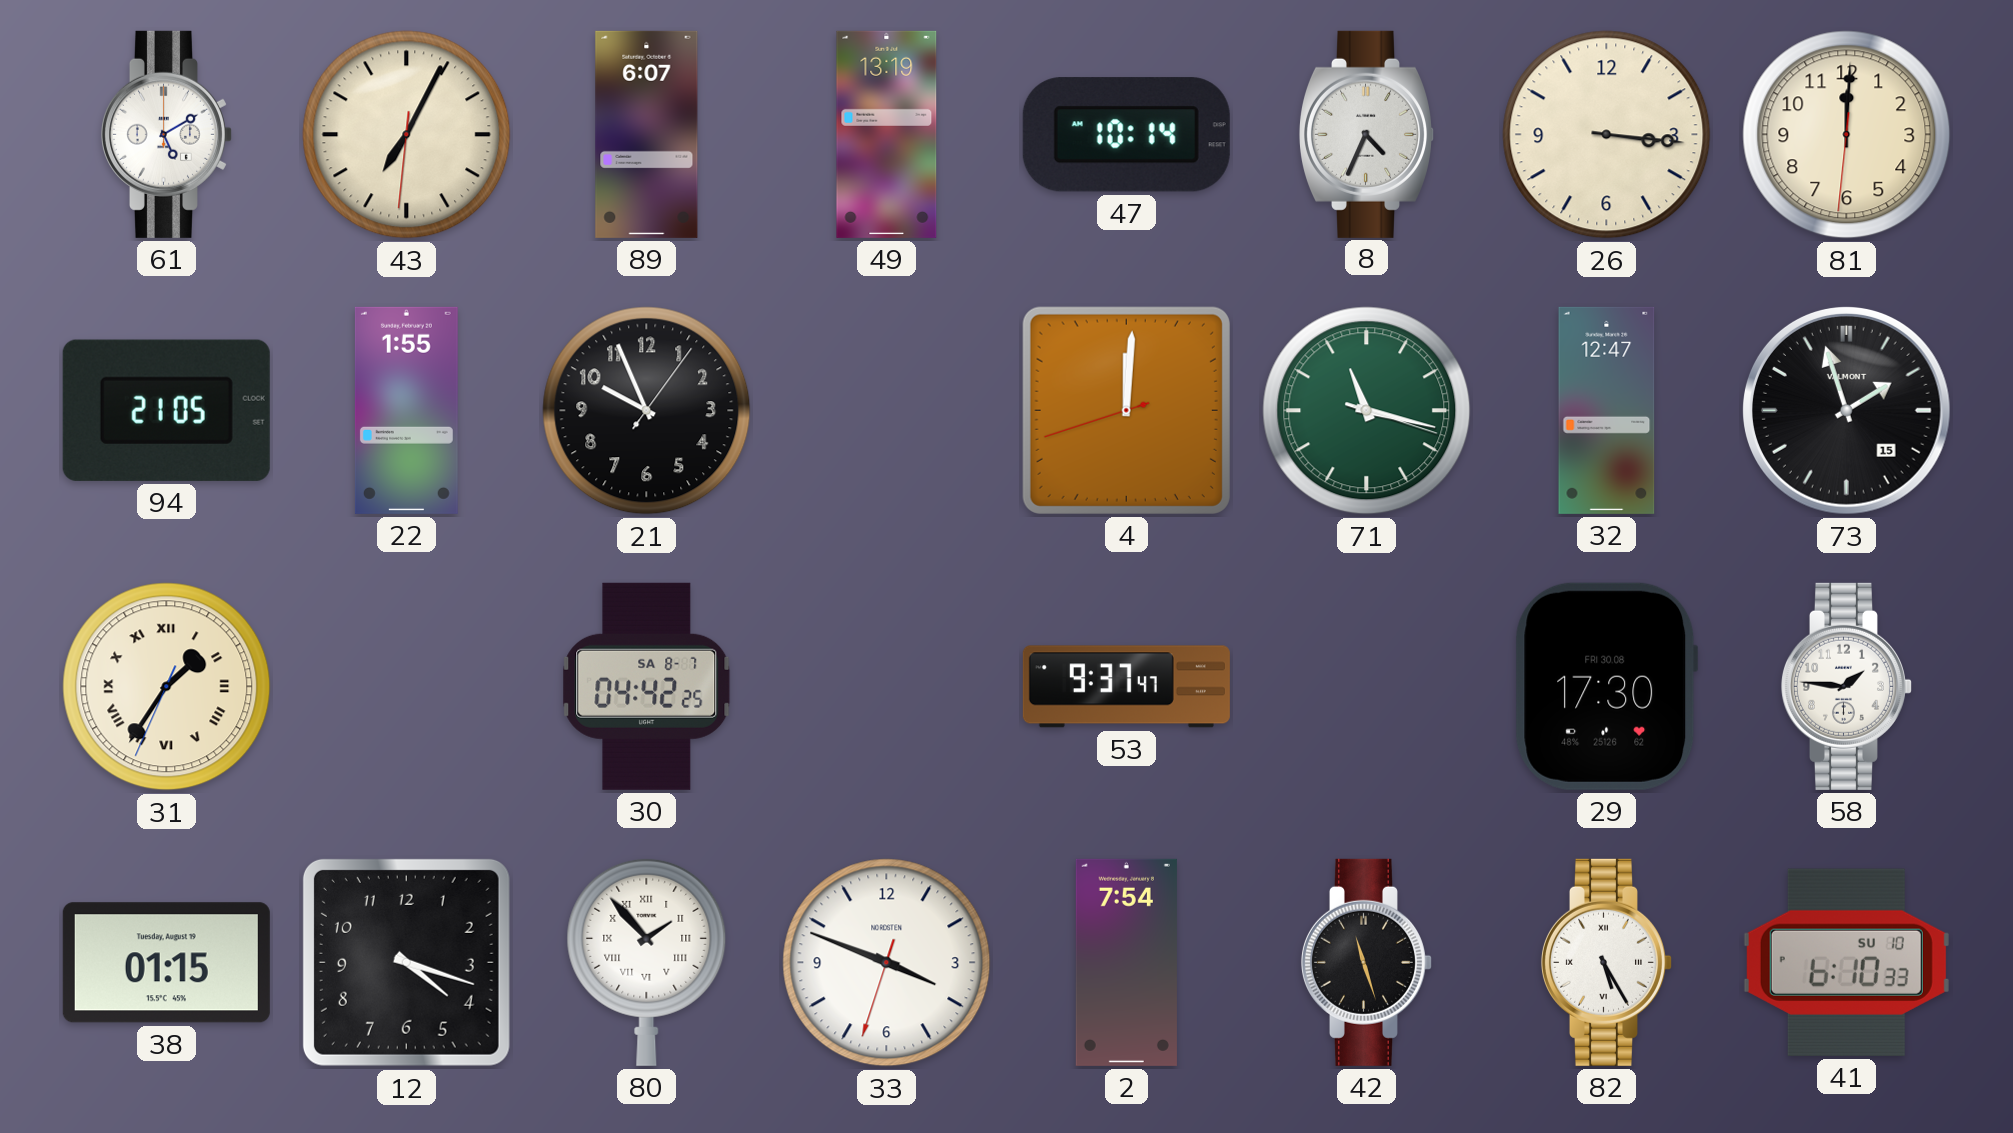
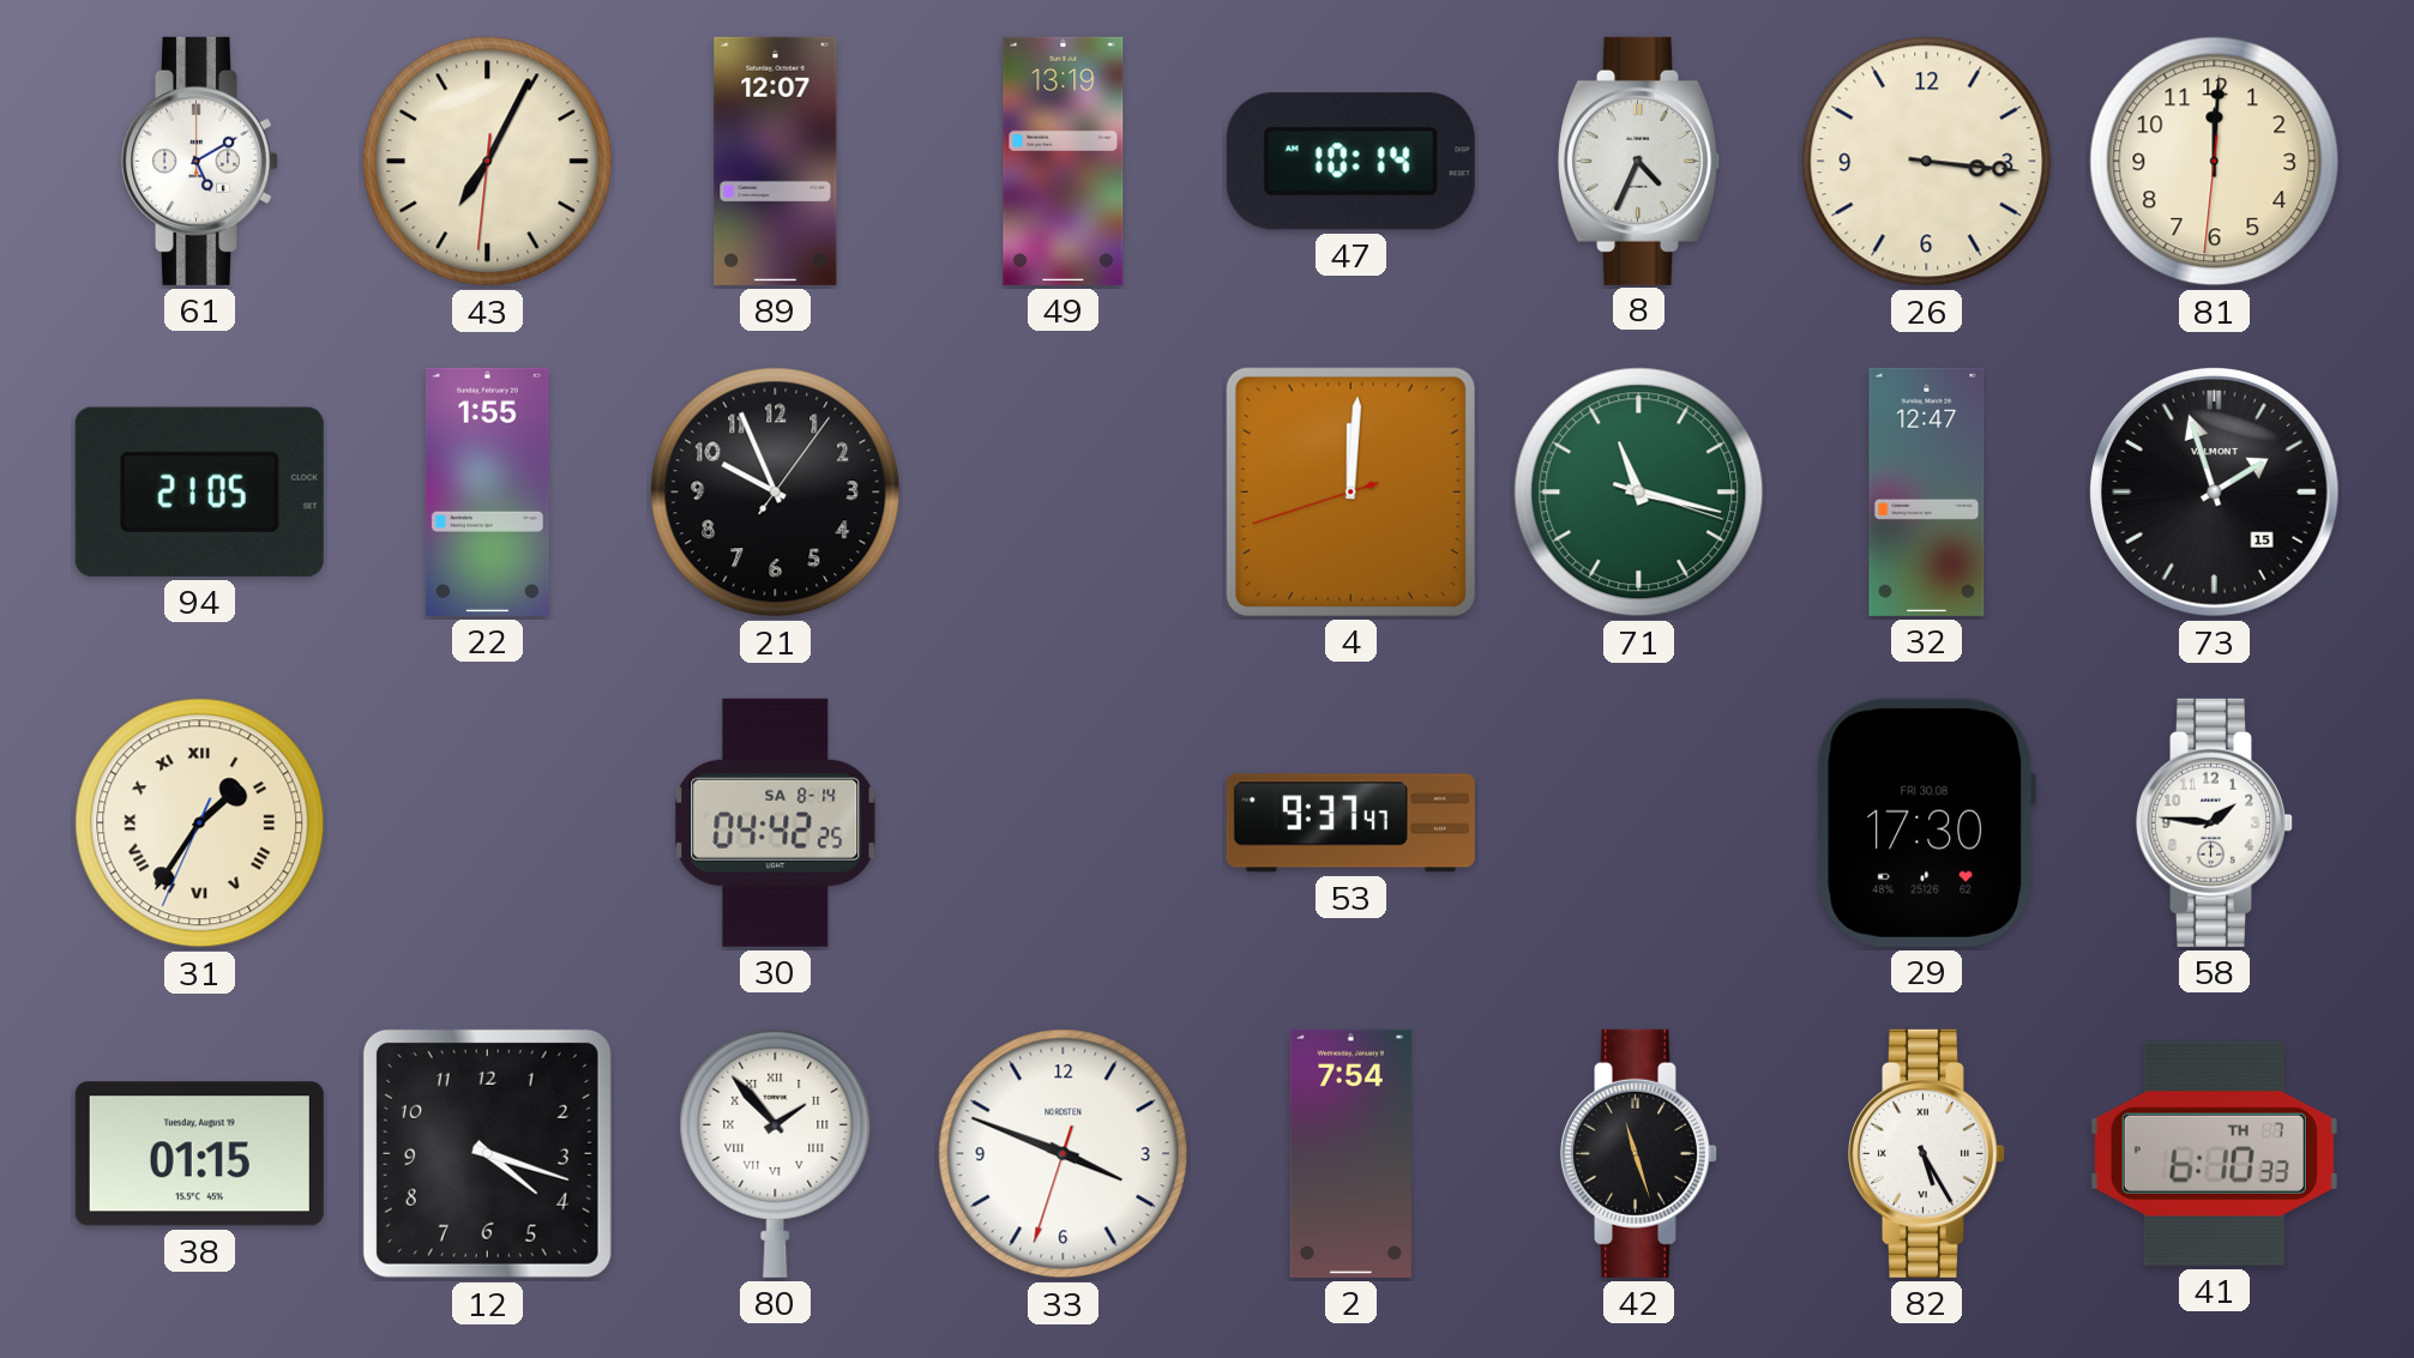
89: 6:07 -> 12:07
30 date: SA 8-7 -> SA 8-14
41 date: SU 10 -> TH 7
